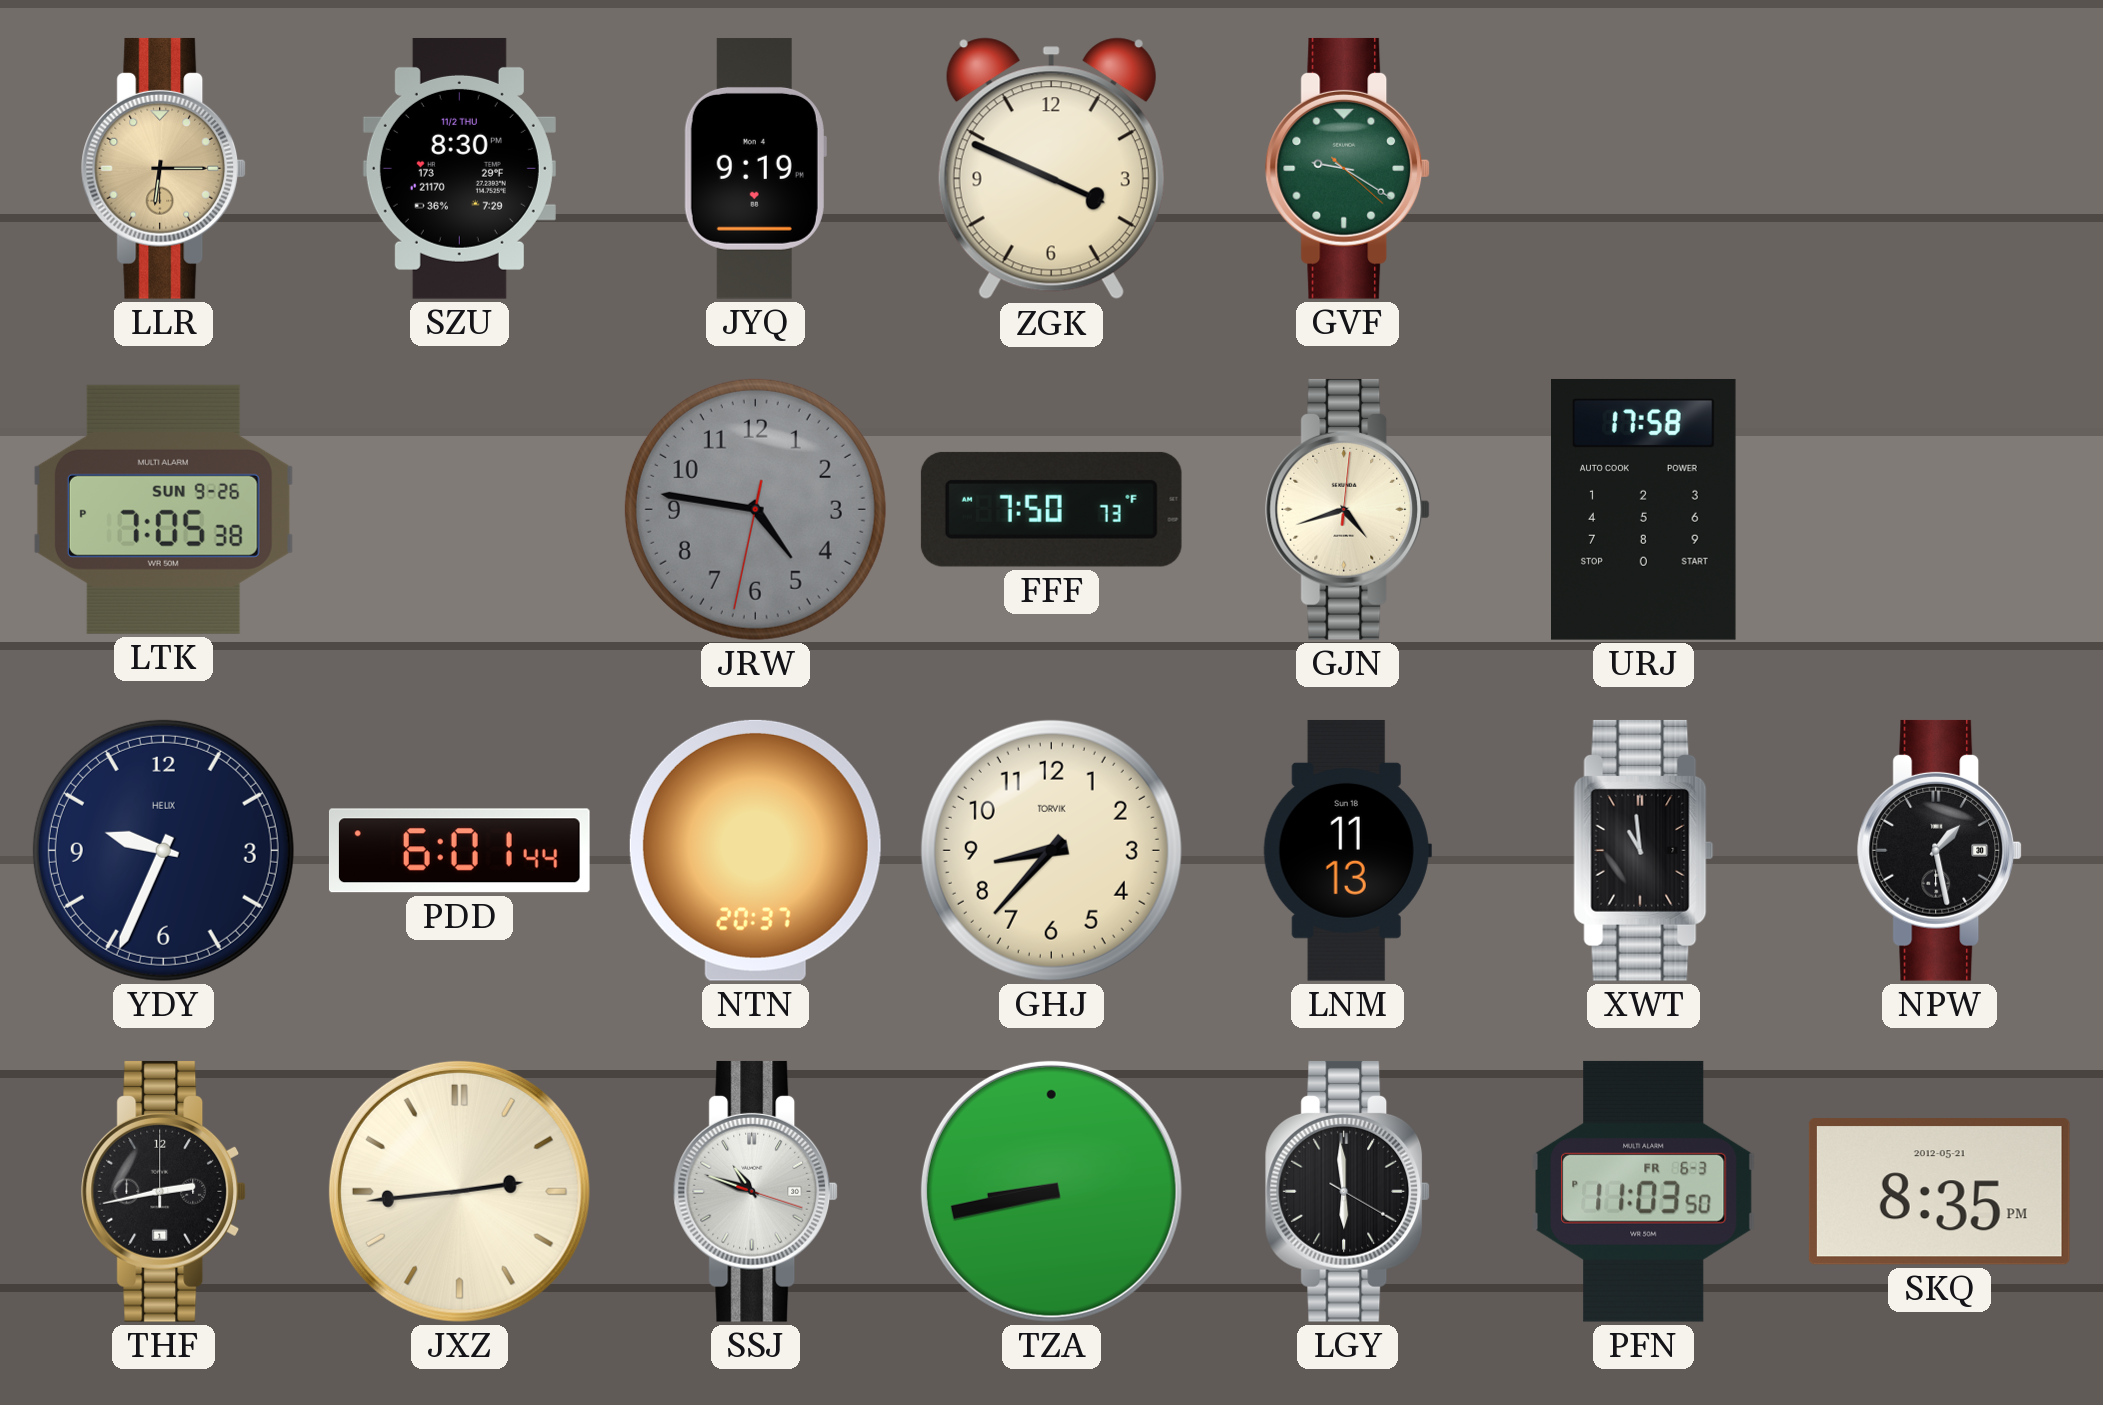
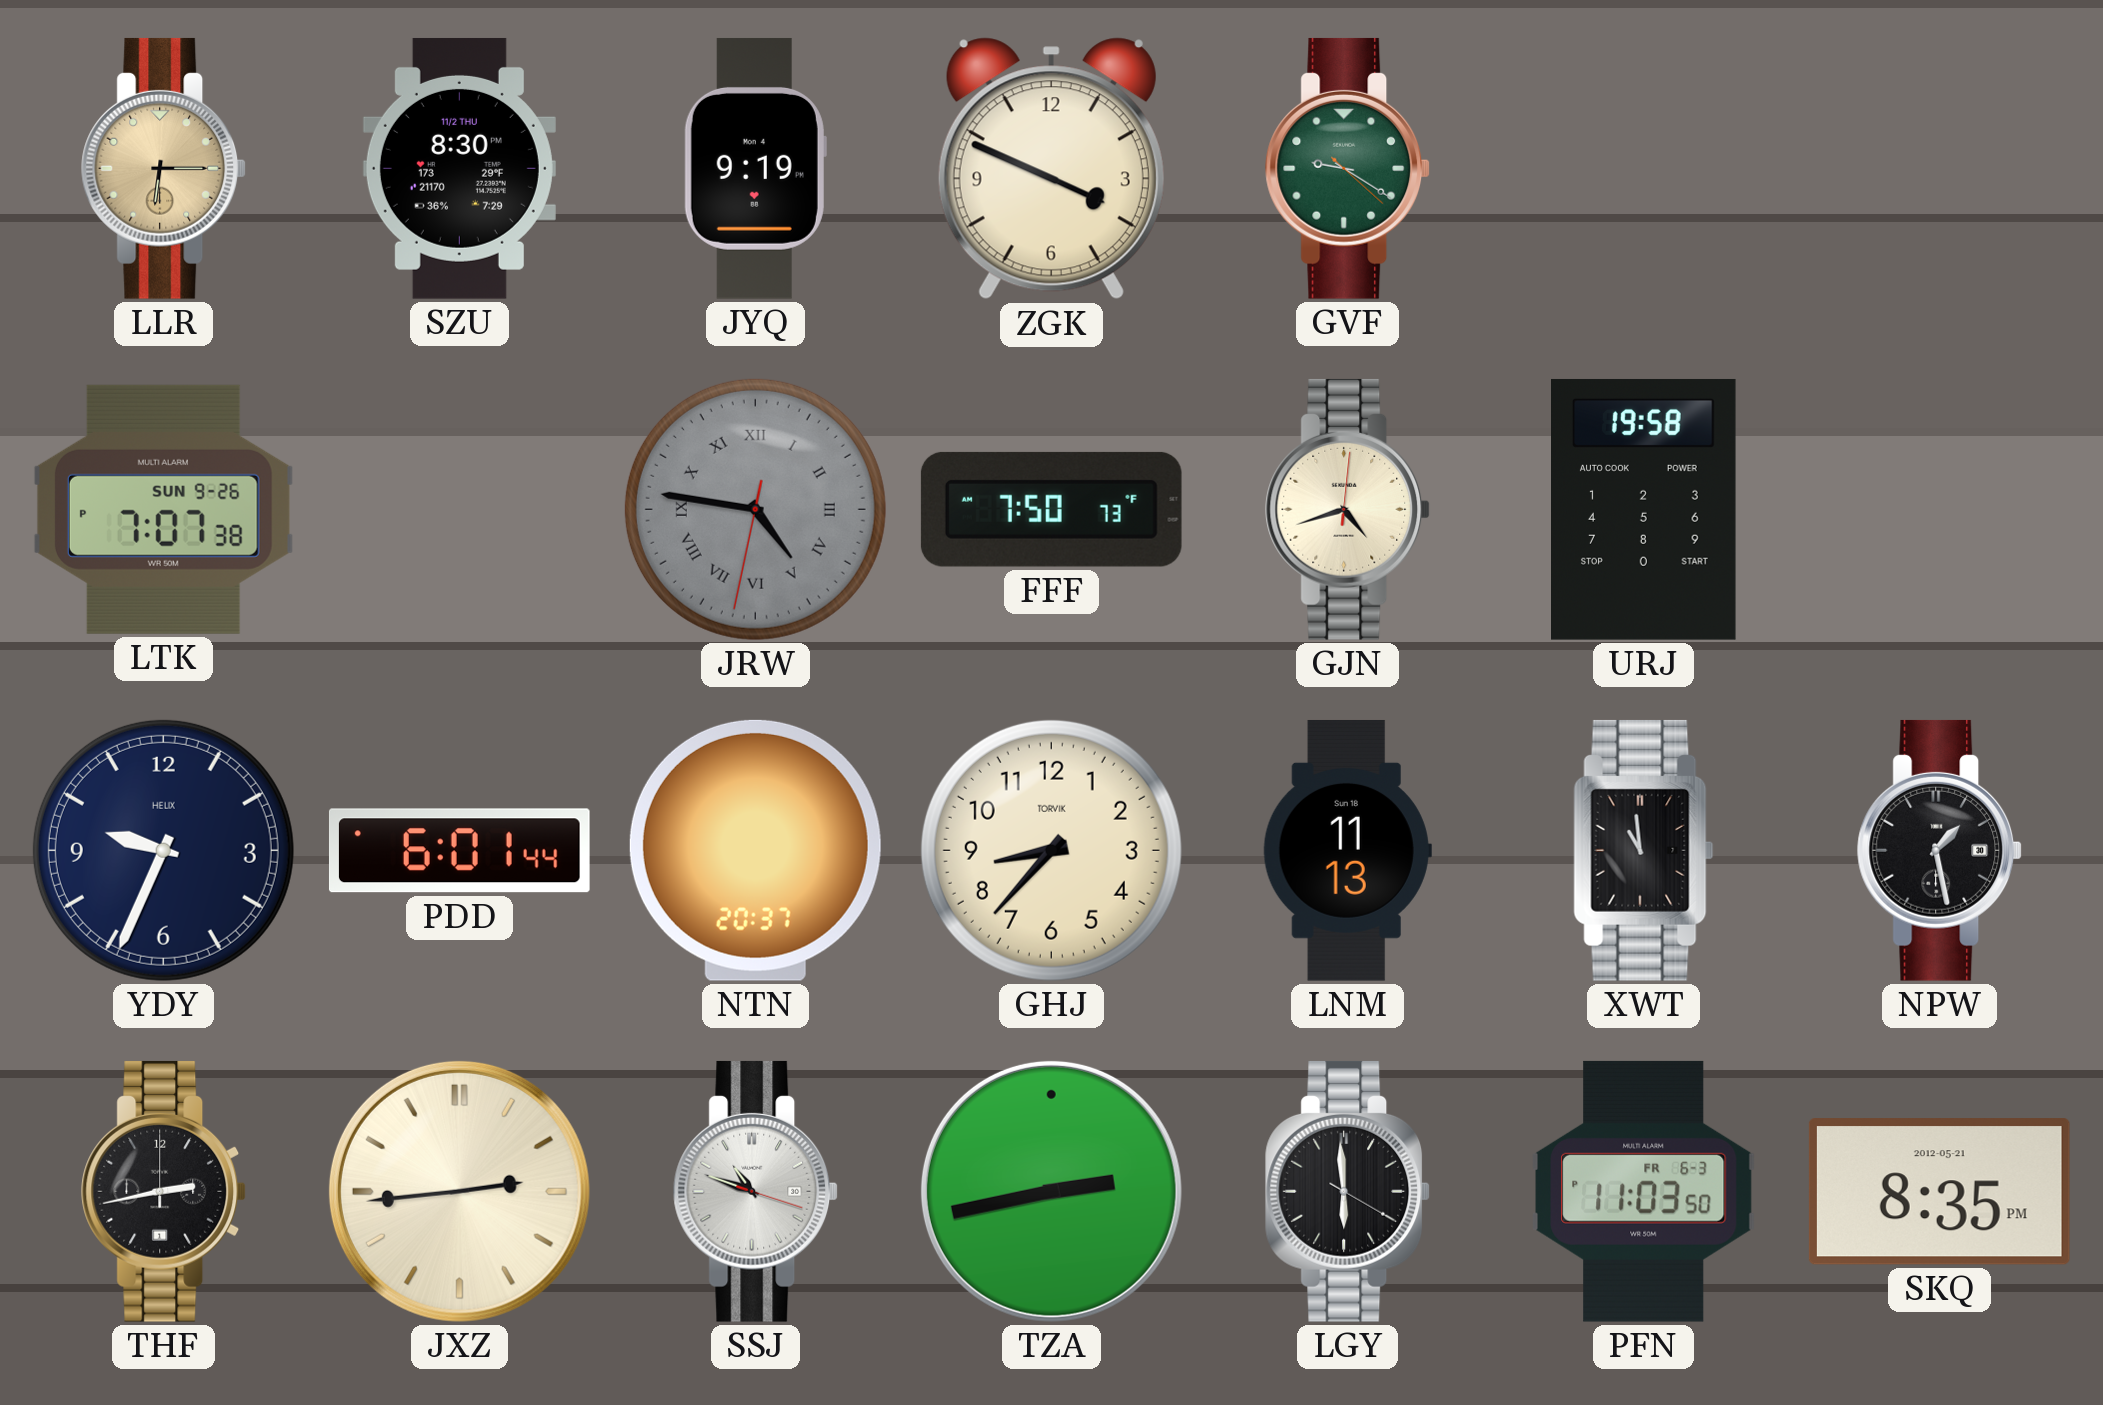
LTK: 7:05 -> 7:07
JRW numerals: Arabic -> Roman
URJ: 17:58 -> 19:58
TZA: 8:43 -> 2:43
